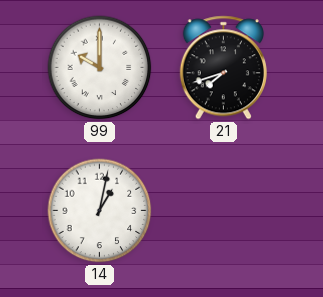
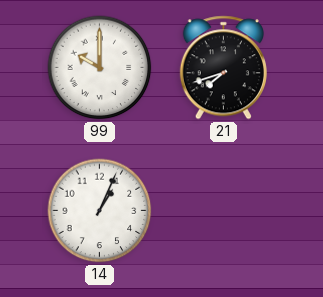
14: 1:02 -> 1:04
